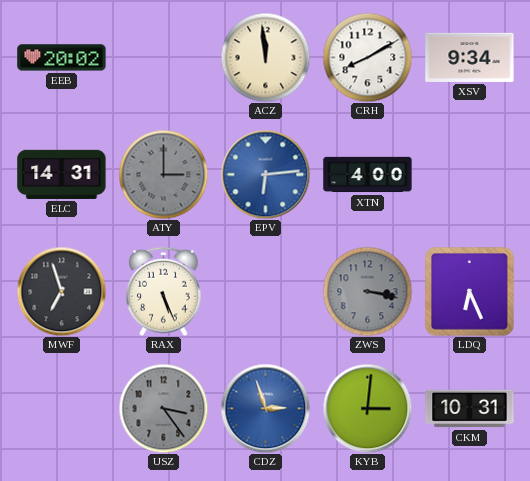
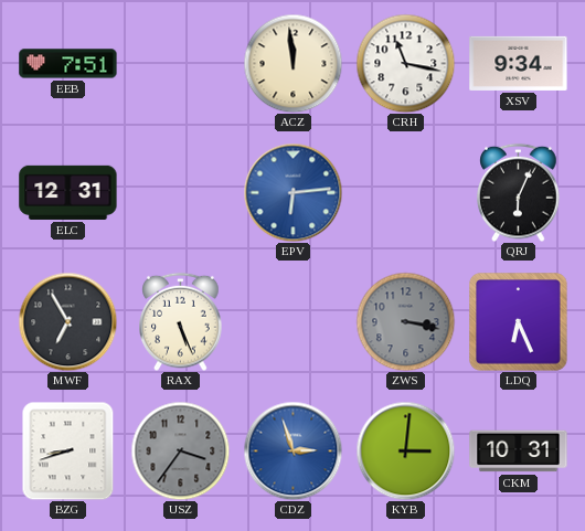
EEB: 20:02 -> 7:51
CRH: 8:10 -> 11:17
ELC: 14:31 -> 12:31
ATY: 3:00 -> none
XTN: 4:00 -> none
QRJ: none -> 6:04
MWF: 6:57 -> 6:55
BZG: none -> 8:42
USZ: 3:24 -> 3:36
